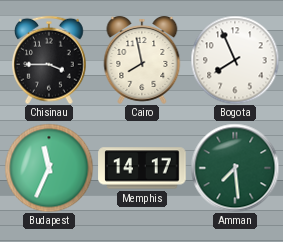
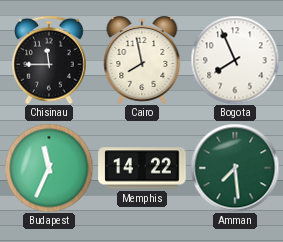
Chisinau: 3:45 -> 11:45
Memphis: 14:17 -> 14:22
